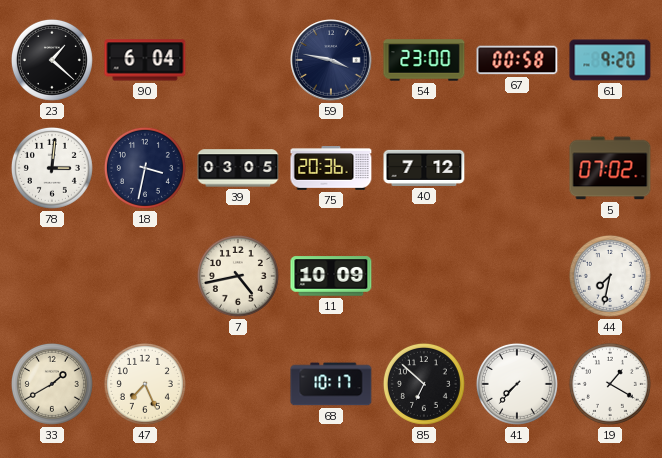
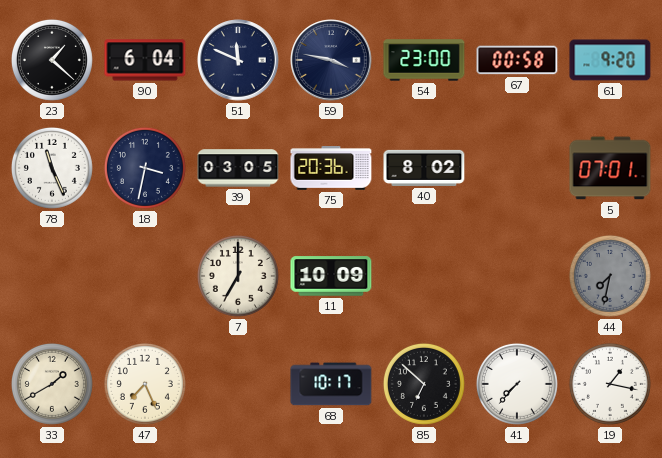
51: none -> 11:49
78: 3:01 -> 11:26
40: 7:12 -> 8:02
5: 07:02 -> 07:01
7: 4:43 -> 7:00
44 dial: white -> grey
19: 1:20 -> 1:17
